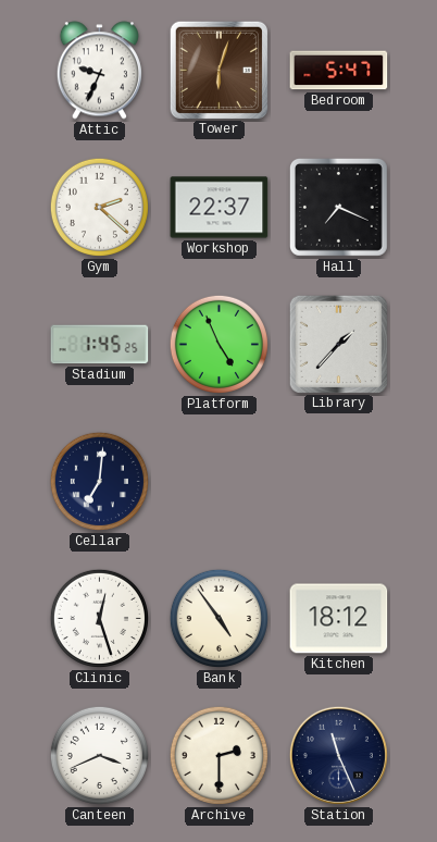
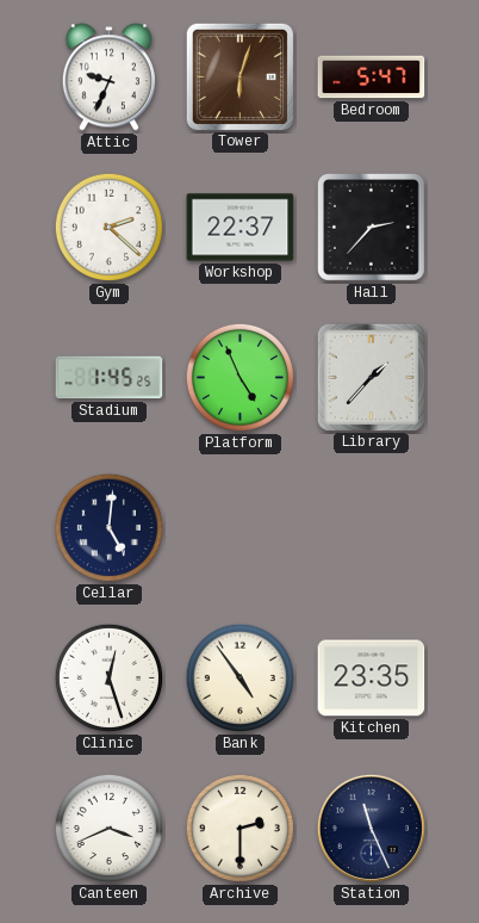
Hall: 7:19 -> 2:37
Cellar: 7:01 -> 5:01
Kitchen: 18:12 -> 23:35
